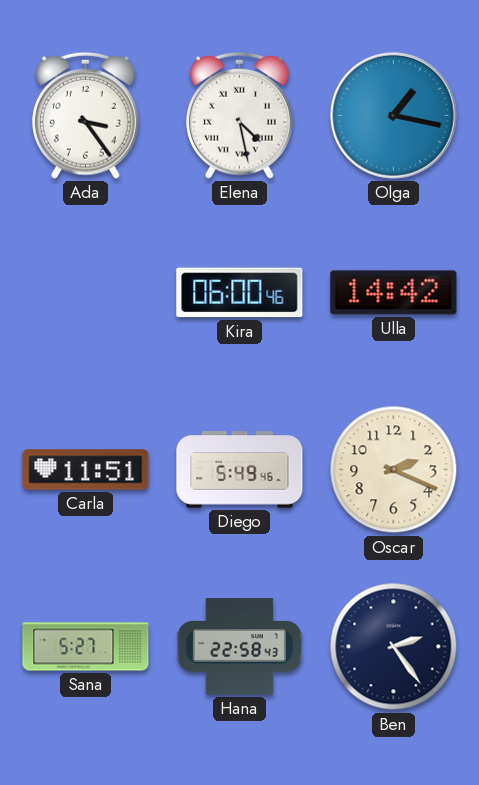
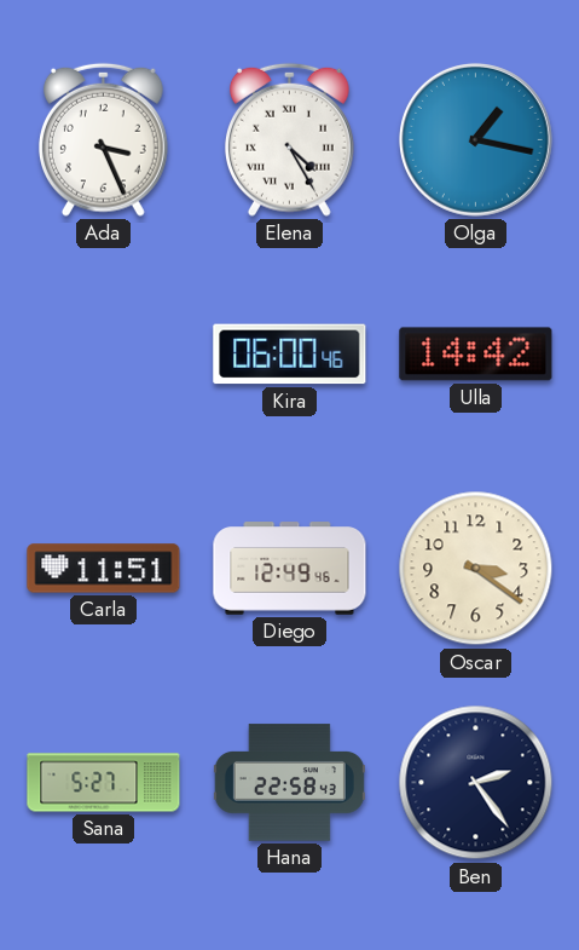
Ada: 3:24 -> 3:26
Elena: 4:28 -> 4:25
Diego: 5:49 -> 12:49
Oscar: 2:19 -> 3:21
